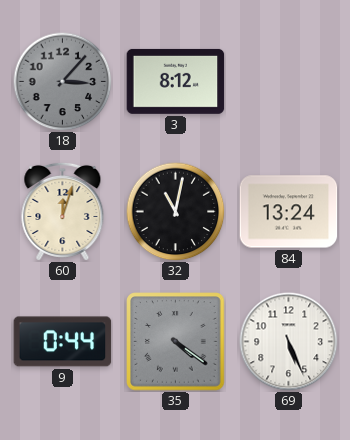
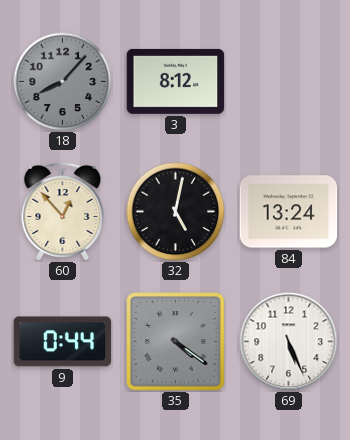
18: 3:07 -> 8:07
60: 12:03 -> 12:53
32: 11:02 -> 5:02
